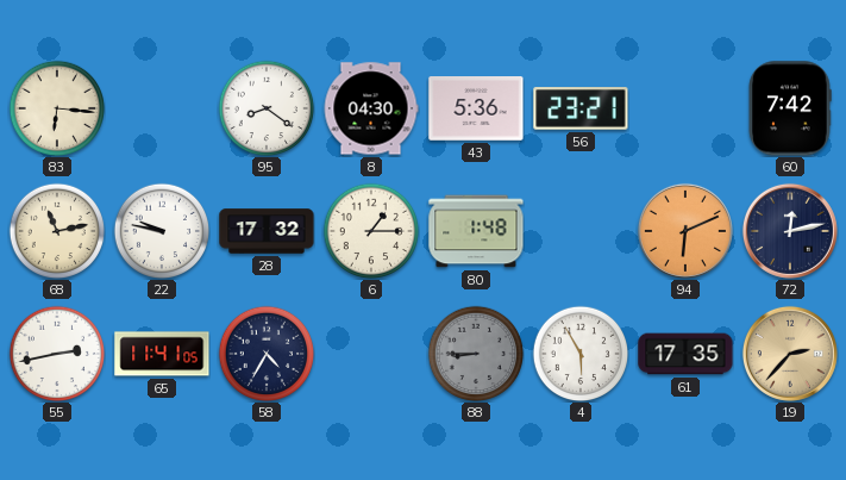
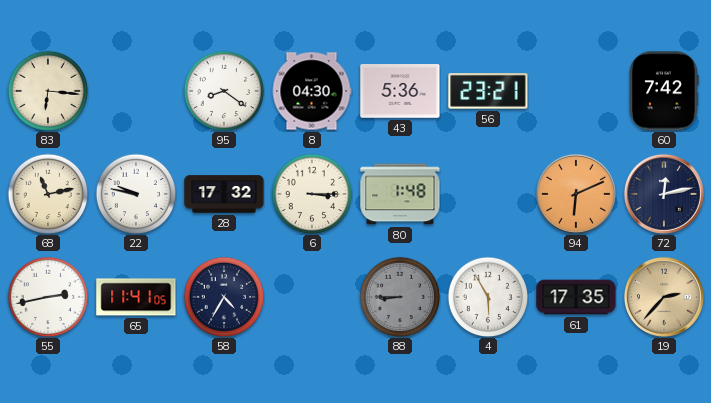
6: 1:15 -> 3:15
